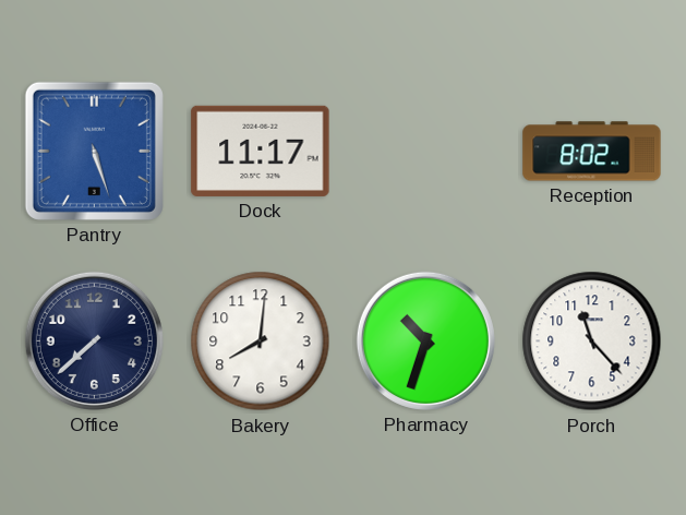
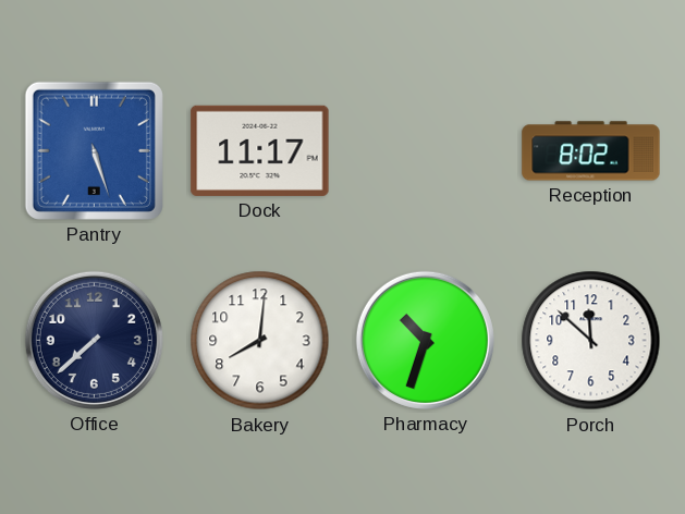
Porch: 11:23 -> 11:52
